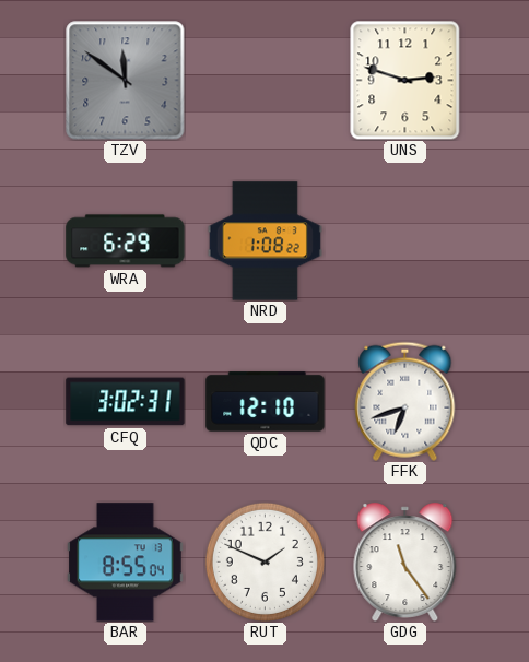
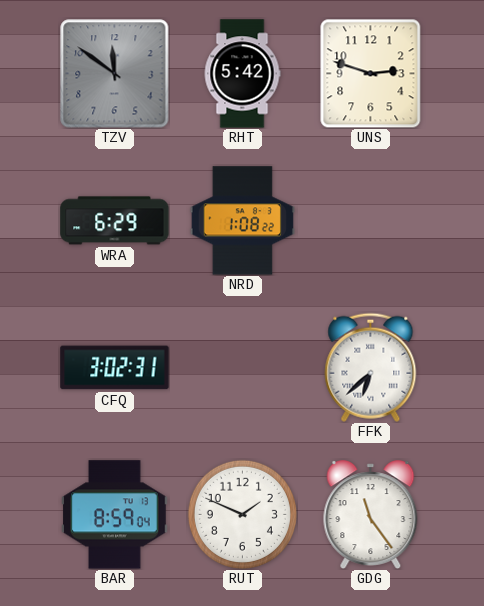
RHT: none -> 5:42
QDC: 12:10 -> none
FFK: 6:42 -> 6:38
BAR: 8:55 -> 8:59
